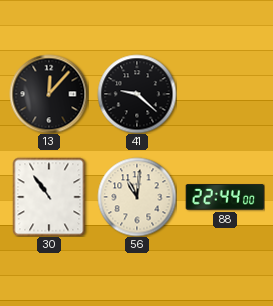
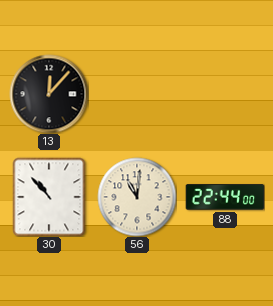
41: 9:22 -> none
30: 10:54 -> 10:53
